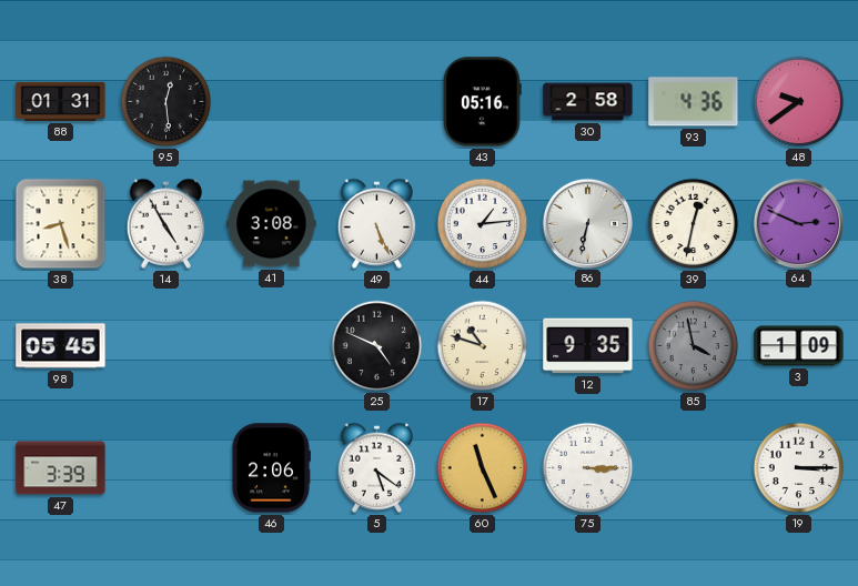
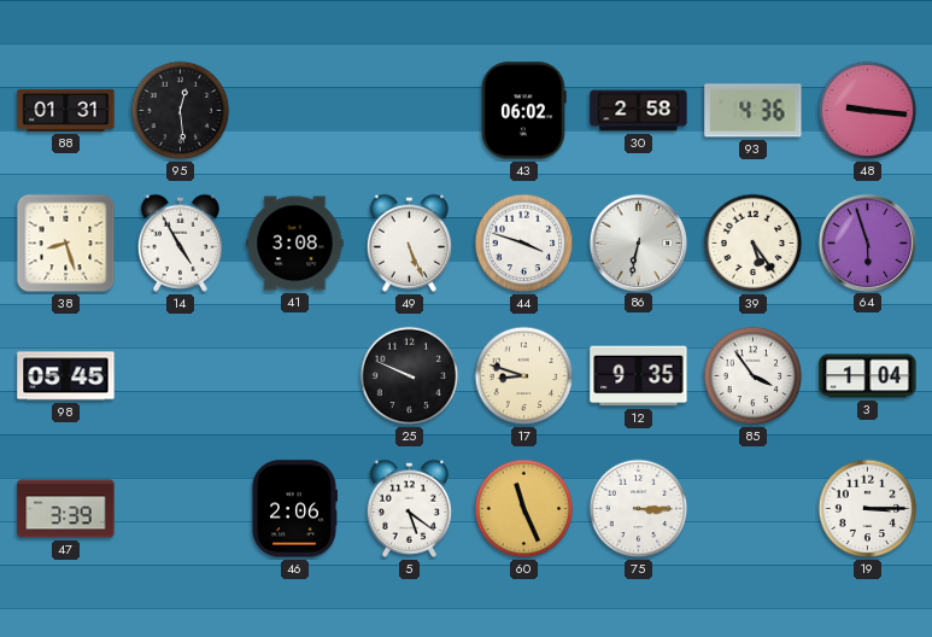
43: 05:16 -> 06:02
48: 9:39 -> 9:16
44: 1:14 -> 3:48
39: 12:32 -> 5:24
64: 2:49 -> 5:57
25: 4:49 -> 9:49
17: 10:48 -> 8:48
85: 3:58 -> 3:54
85 dial: grey -> white
3: 1:09 -> 1:04
